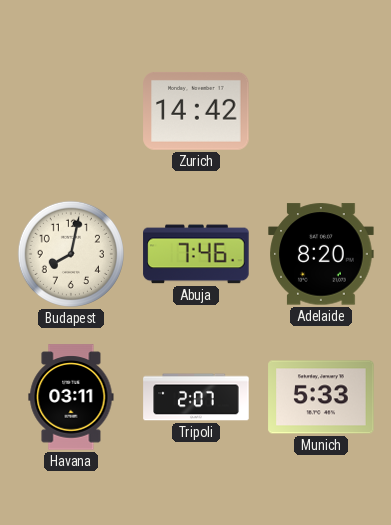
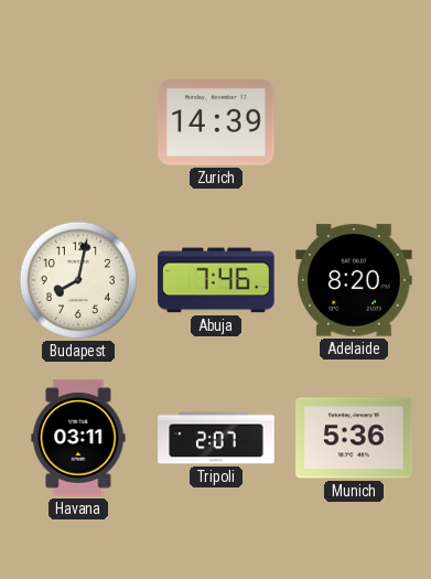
Zurich: 14:42 -> 14:39
Munich: 5:33 -> 5:36
